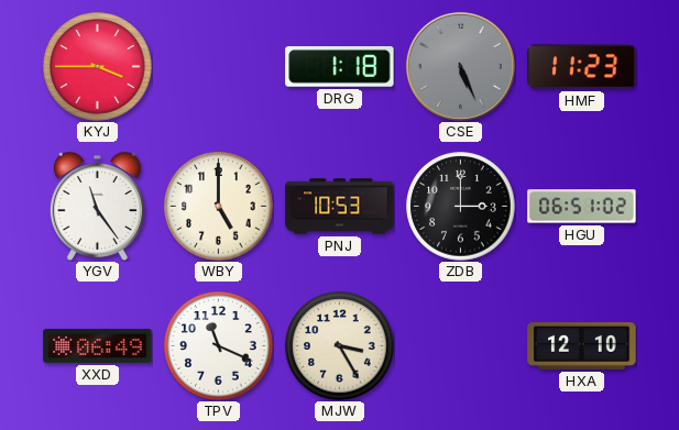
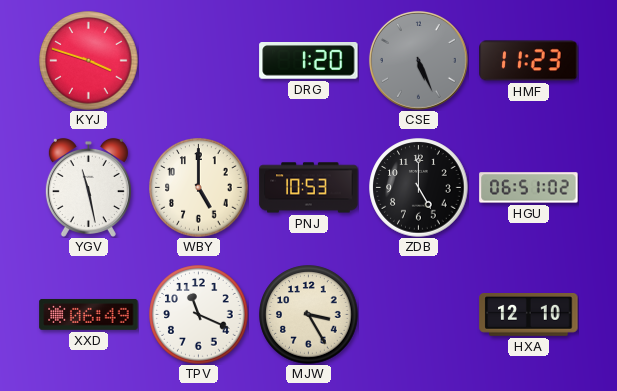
KYJ: 3:45 -> 3:48
DRG: 1:18 -> 1:20
YGV: 11:24 -> 11:28
ZDB: 3:00 -> 5:00
